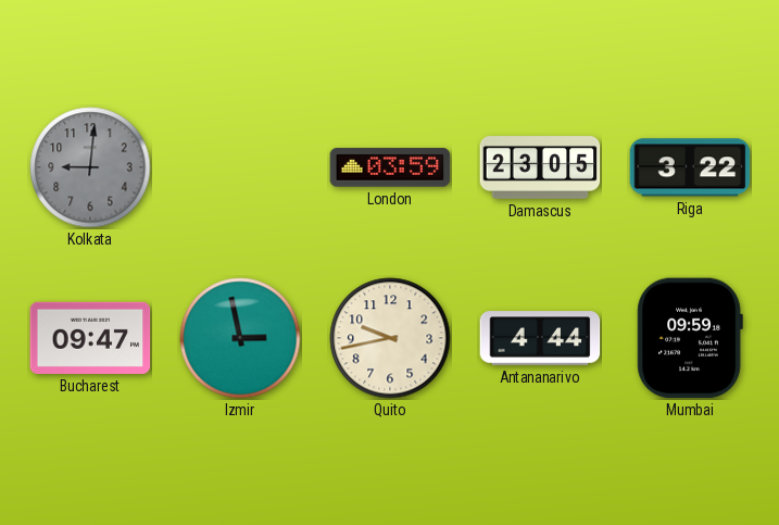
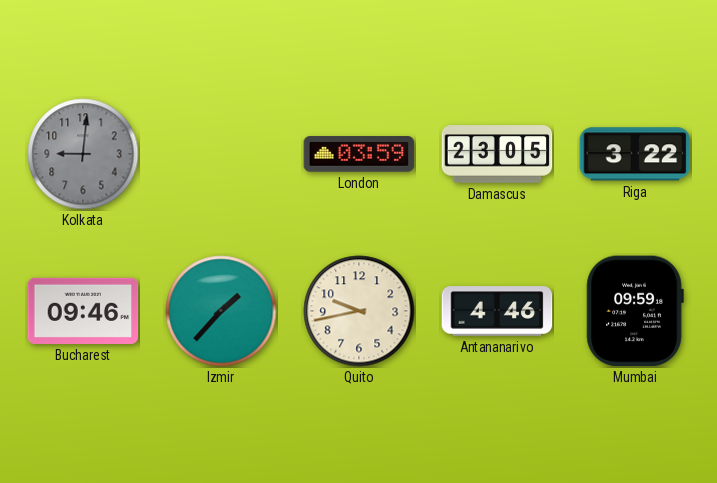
Bucharest: 09:47 -> 09:46
Izmir: 2:58 -> 1:37
Antananarivo: 4:44 -> 4:46
